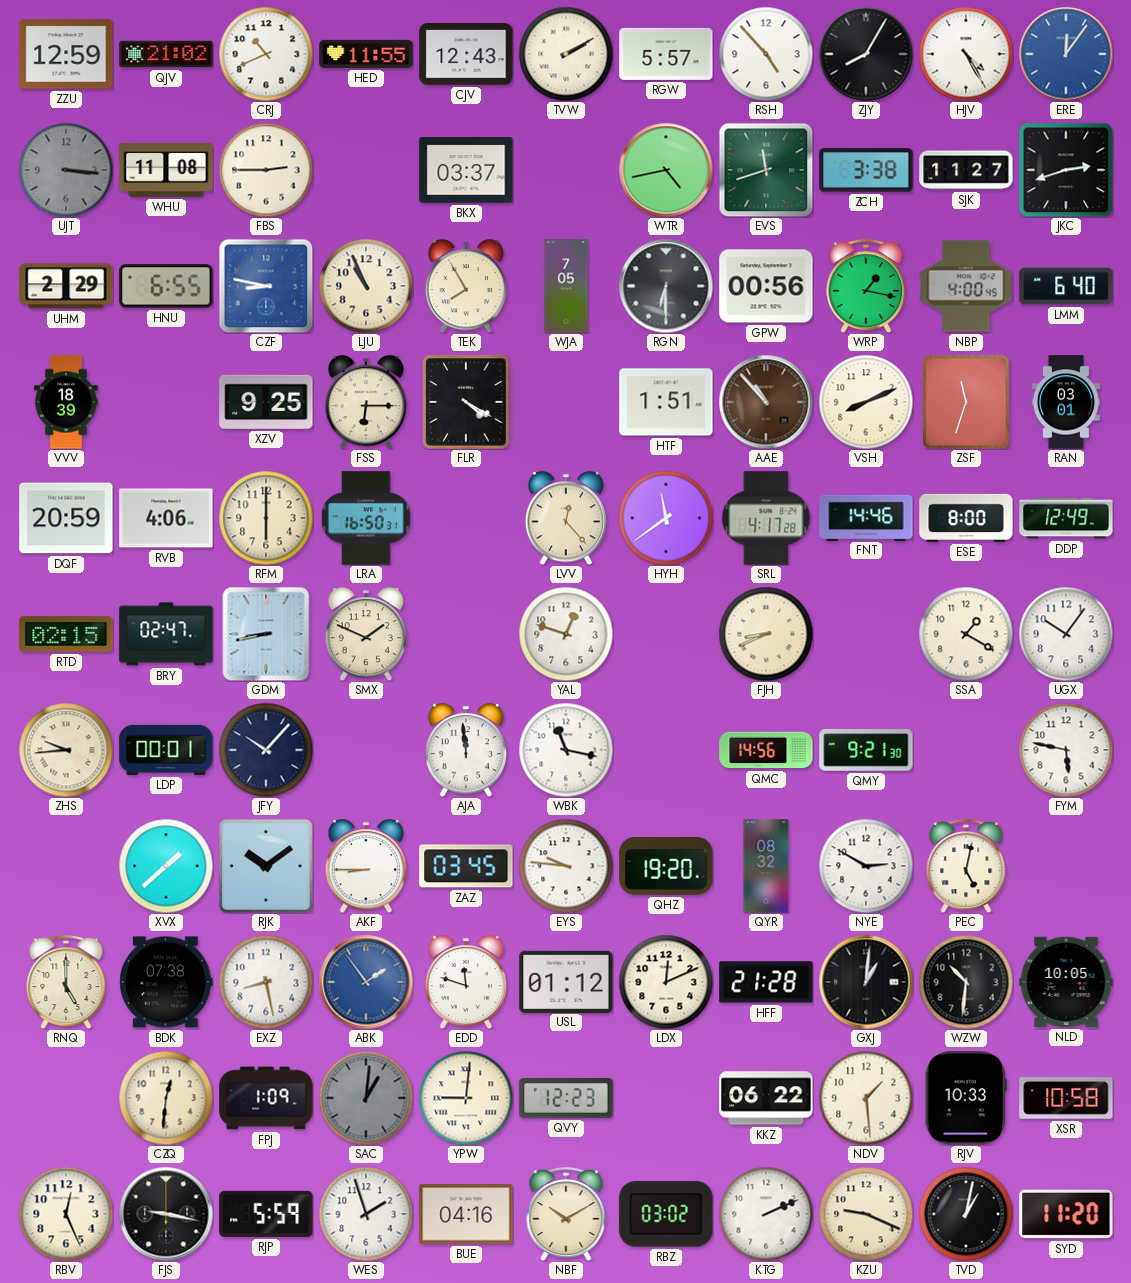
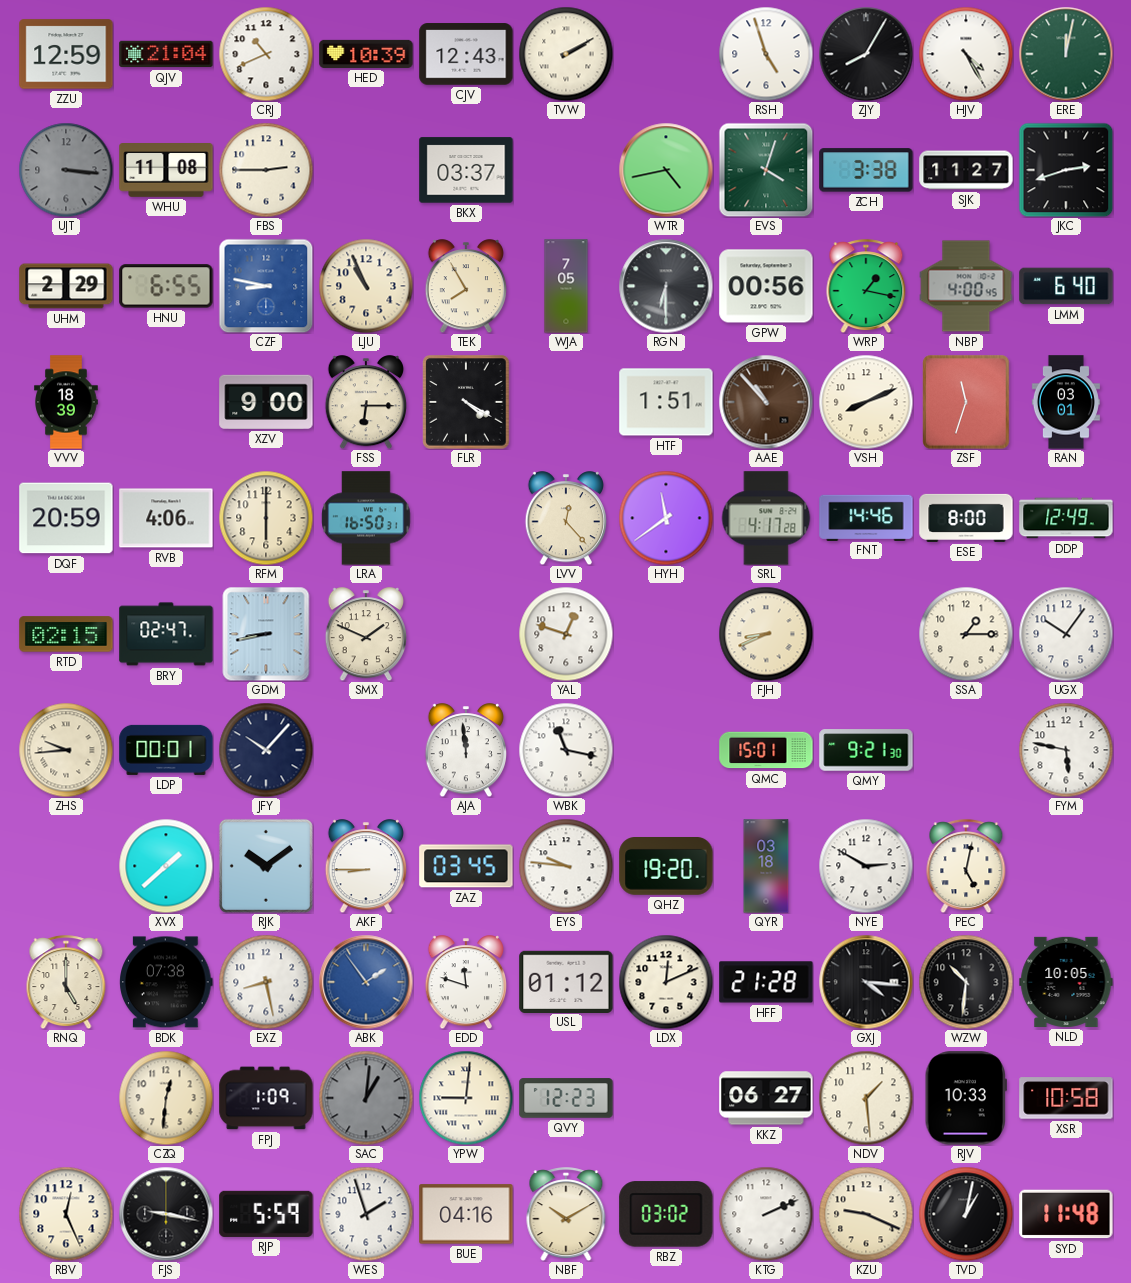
QJV: 21:02 -> 21:04
HED: 11:55 -> 10:39
RGW: 5:57 -> none
RSH: 4:53 -> 4:57
ERE: 12:06 -> 12:02
ERE dial: blue -> green
EVS: 11:42 -> 4:03
XZV: 9:25 -> 9:00
SSA: 1:20 -> 1:15
QMC: 14:56 -> 15:01
QYR: 08:32 -> 03:18
GXJ: 1:01 -> 4:16
KKZ: 06:22 -> 06:27
SYD: 11:20 -> 11:48
